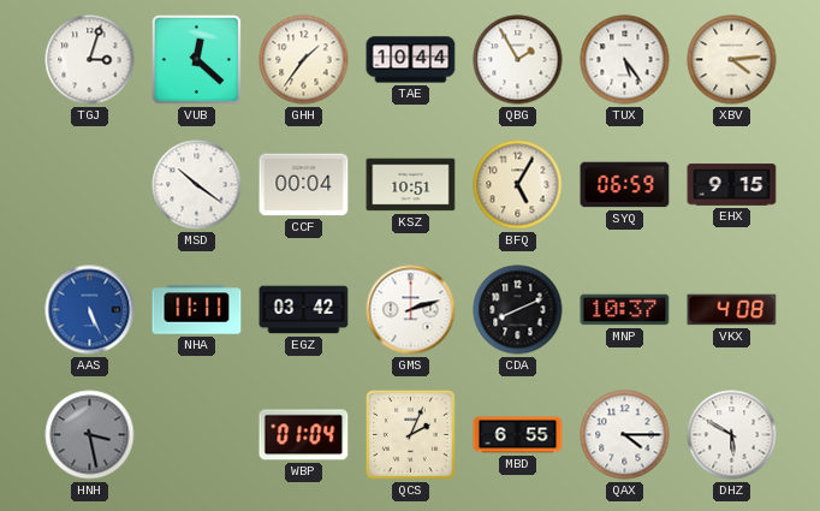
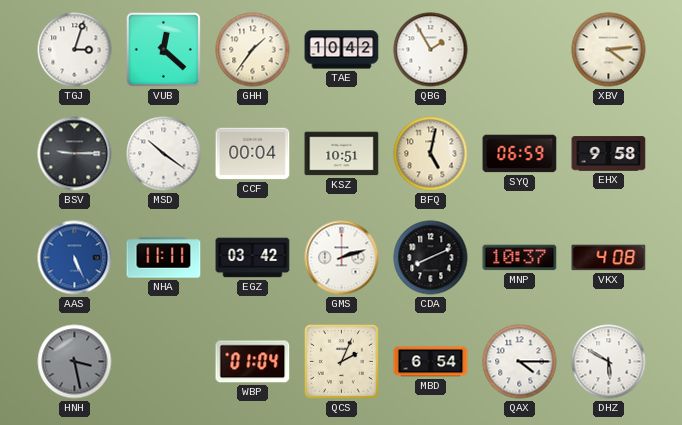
TAE: 10:44 -> 10:42
TUX: 5:24 -> none
BSV: none -> 9:15
BFQ: 5:05 -> 5:02
EHX: 9:15 -> 9:58
MBD: 6:55 -> 6:54
